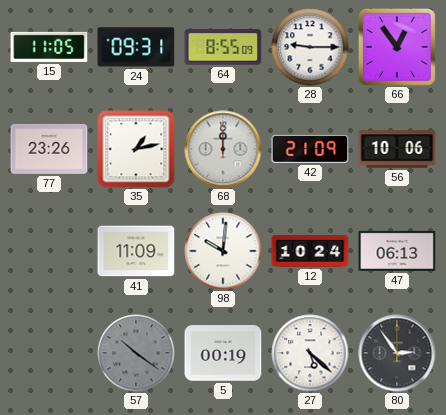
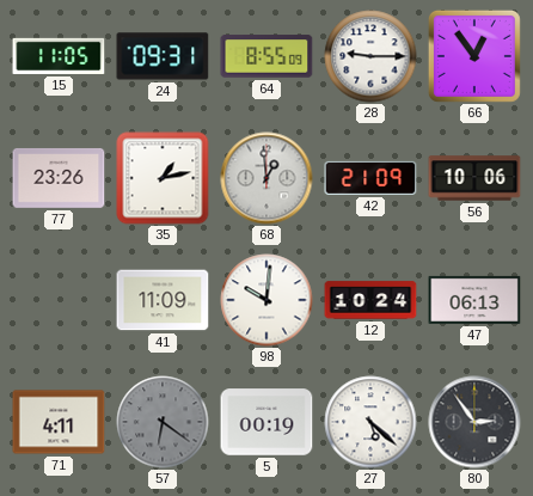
68: 12:00 -> 12:59
71: none -> 4:11
57: 10:21 -> 6:21
